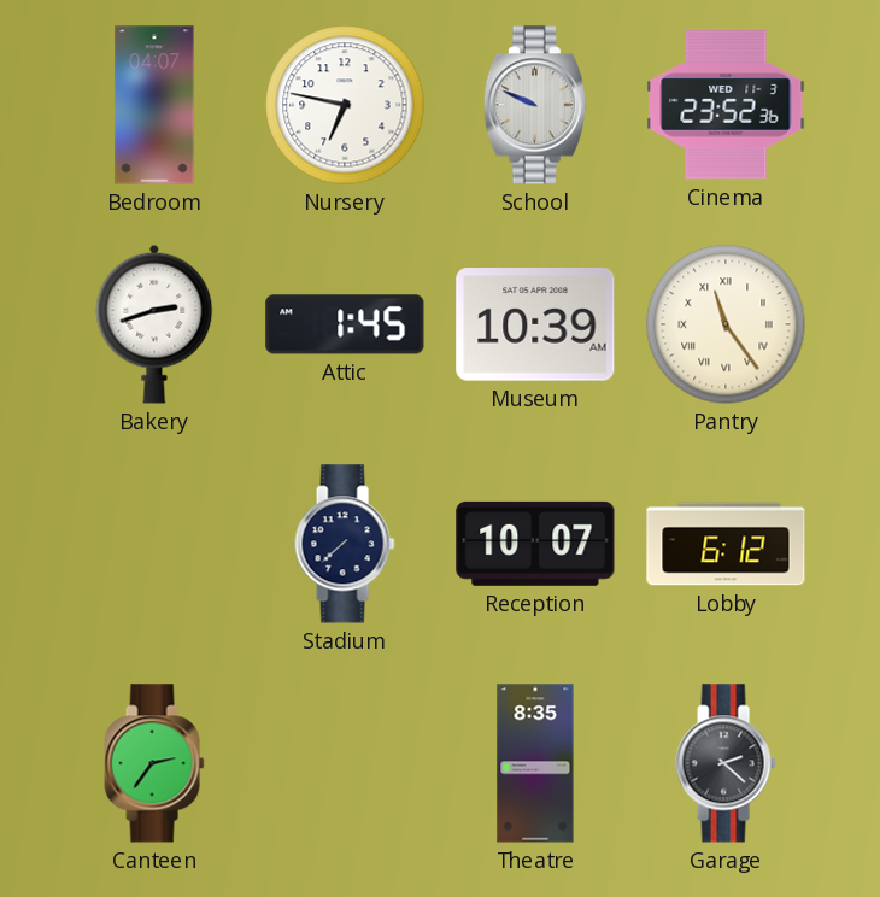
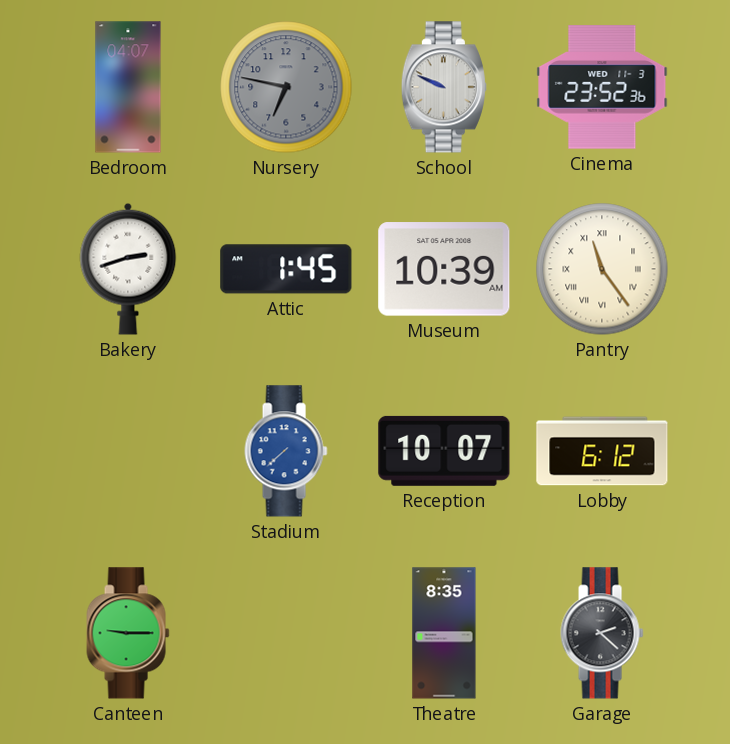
Nursery dial: white -> grey
Stadium dial: navy -> blue
Canteen: 2:36 -> 9:15
